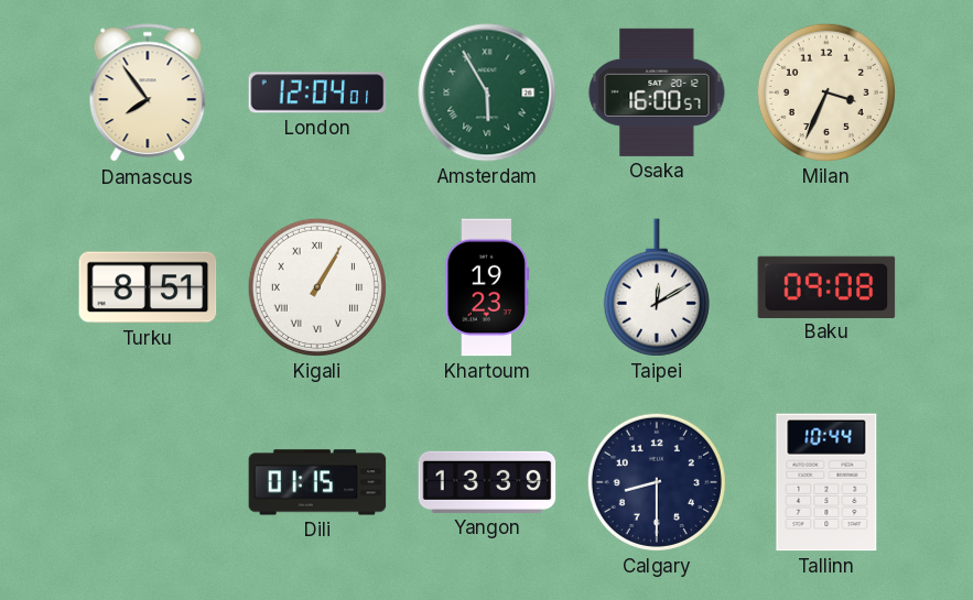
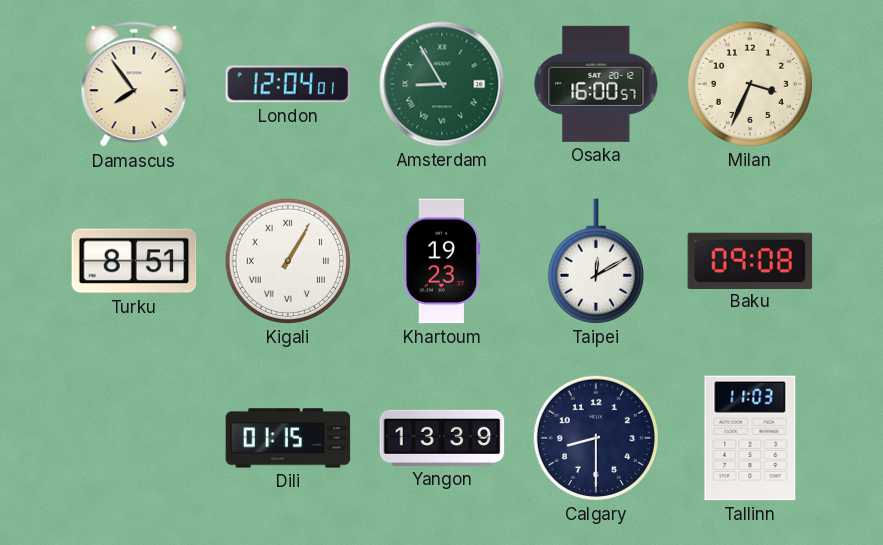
Amsterdam: 5:55 -> 8:55
Tallinn: 10:44 -> 11:03
